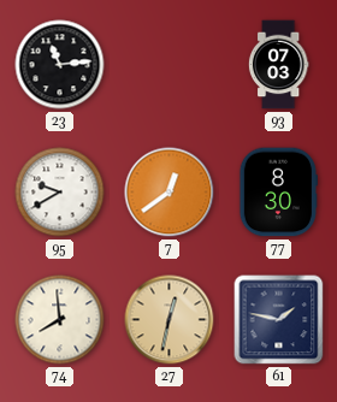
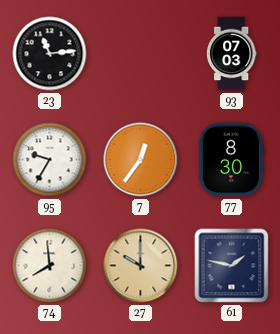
95: 9:40 -> 9:35
7: 12:39 -> 12:36
27: 12:32 -> 10:00
